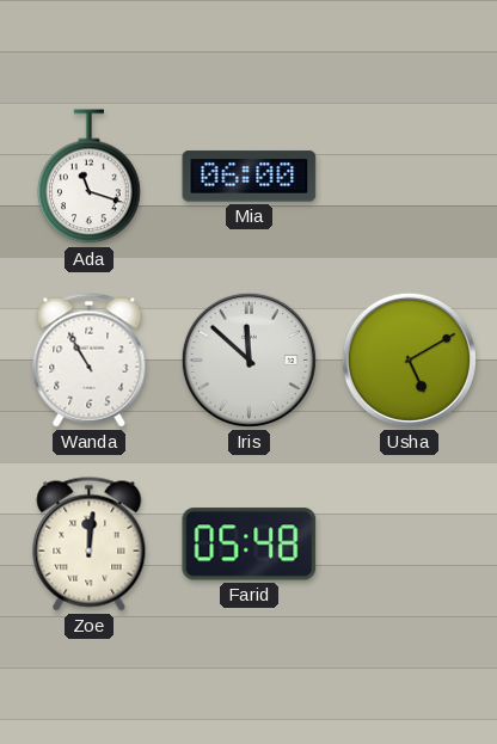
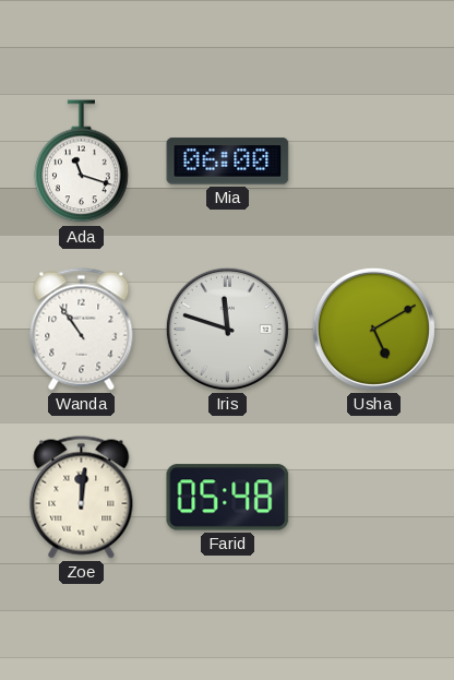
Wanda: 10:55 -> 10:54
Iris: 11:52 -> 11:48
